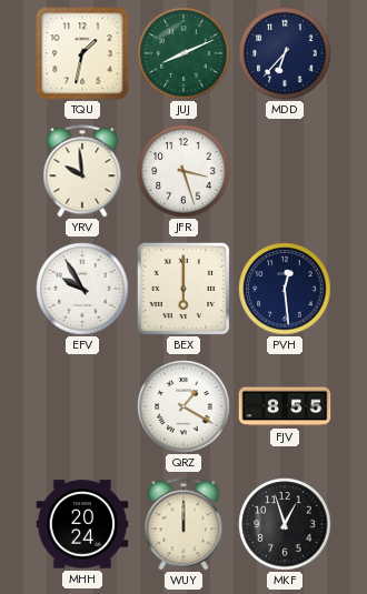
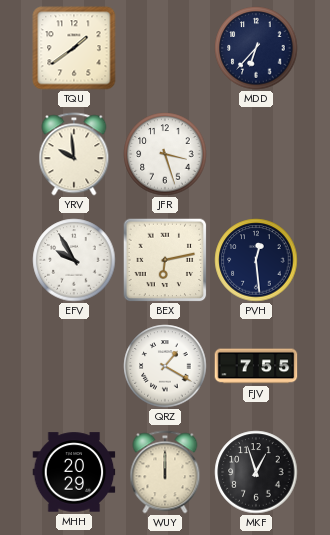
TQU: 1:32 -> 1:39
JUJ: 8:11 -> none
BEX: 6:00 -> 6:13
FJV: 8:55 -> 7:55
MHH: 20:24 -> 20:29
